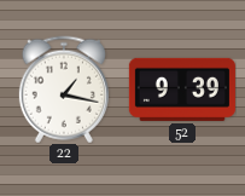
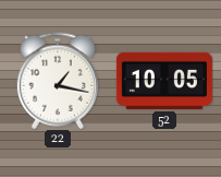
52: 9:39 -> 10:05
